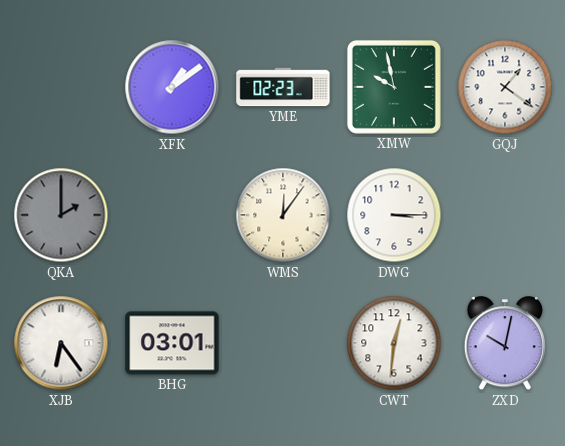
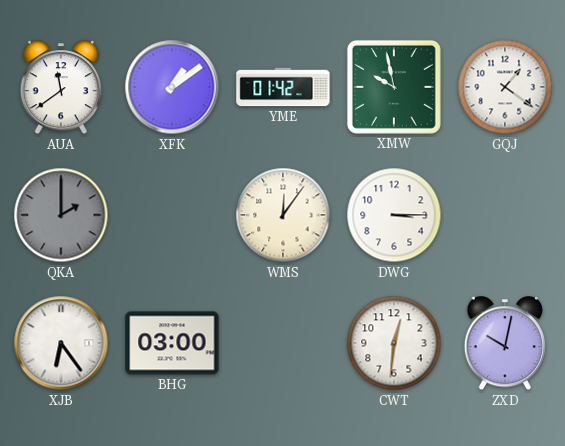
AUA: none -> 11:39
YME: 02:23 -> 01:42
BHG: 03:01 -> 03:00
